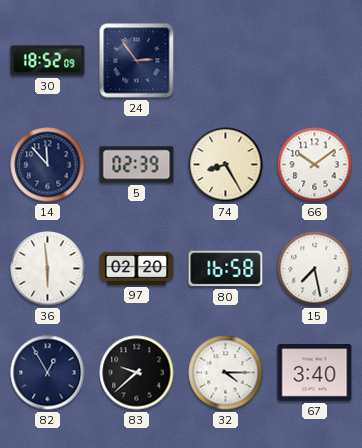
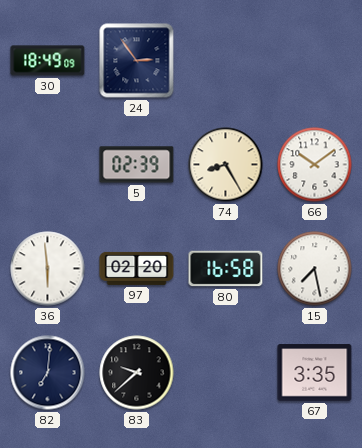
30: 18:52 -> 18:49
14: 11:53 -> none
82: 12:55 -> 7:01
32: 4:15 -> none
67: 3:40 -> 3:35
